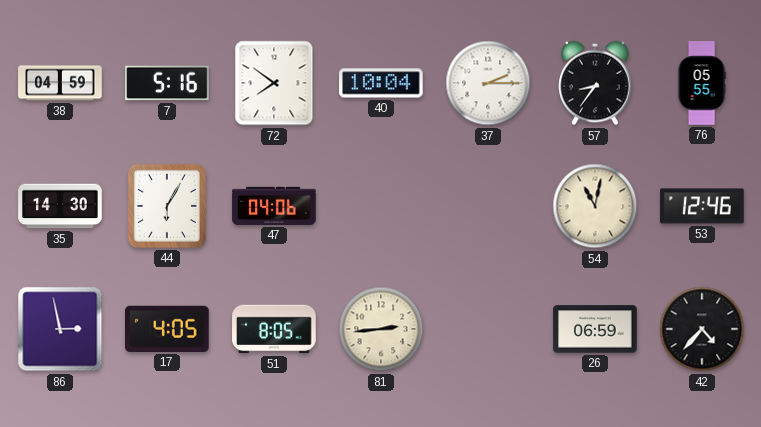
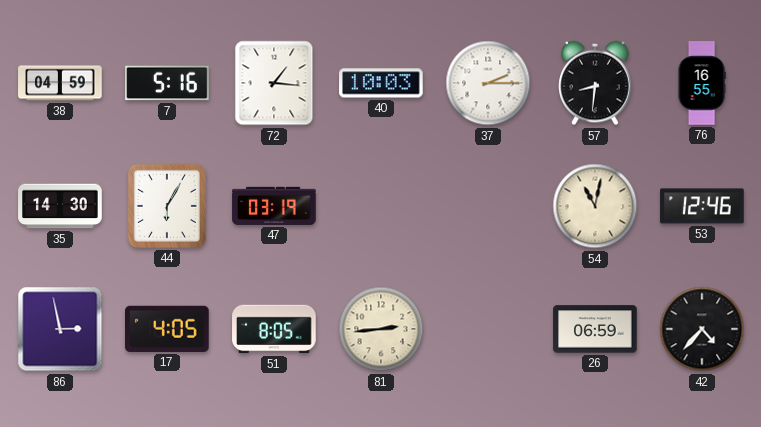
72: 7:51 -> 1:16
40: 10:04 -> 10:03
57: 8:36 -> 8:31
76: 05:55 -> 16:55
47: 04:06 -> 03:19
